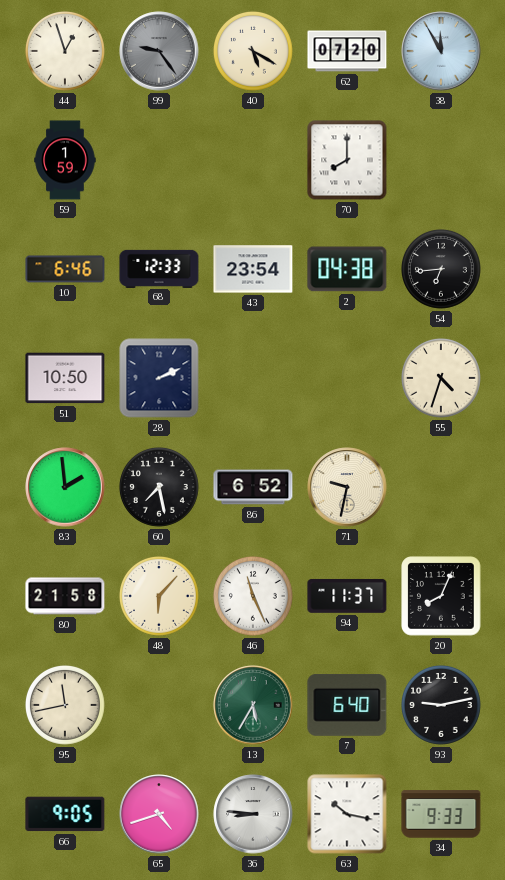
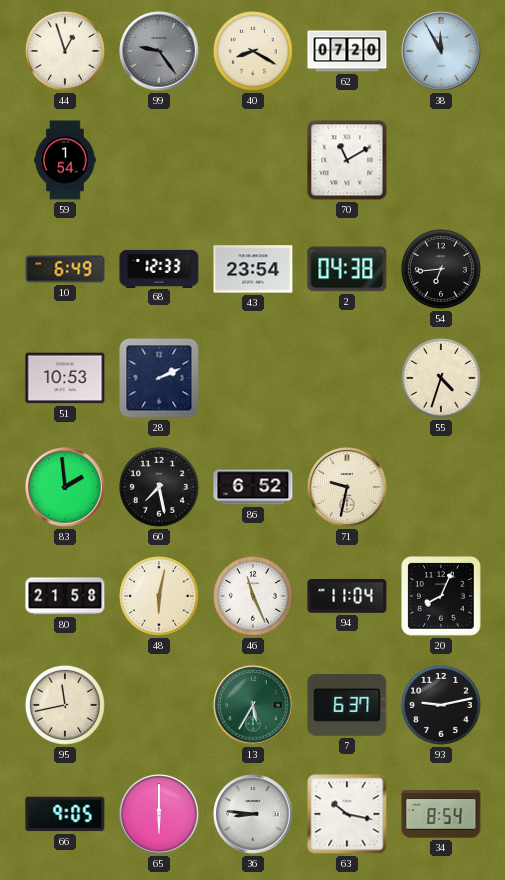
40: 5:20 -> 8:20
59: 1:59 -> 1:54
70: 8:00 -> 11:10
10: 6:46 -> 6:49
51: 10:50 -> 10:53
48: 6:07 -> 6:02
94: 11:37 -> 11:04
7: 6:40 -> 6:37
65: 4:42 -> 6:00
34: 9:33 -> 8:54
